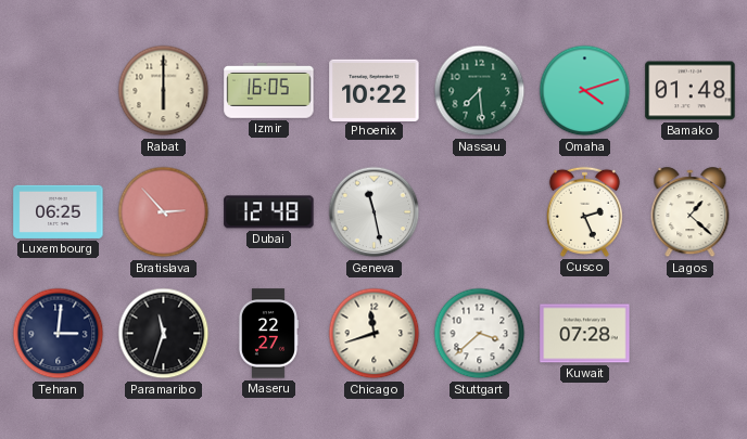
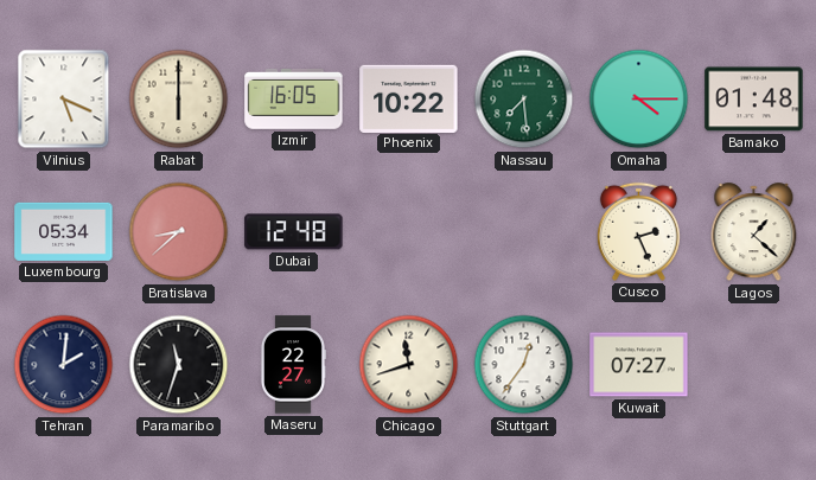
Vilnius: none -> 5:19
Omaha: 4:12 -> 4:15
Luxembourg: 06:25 -> 05:34
Bratislava: 2:53 -> 8:38
Geneva: 11:28 -> none
Tehran: 3:01 -> 2:01
Stuttgart: 3:38 -> 12:36
Kuwait: 07:28 -> 07:27
